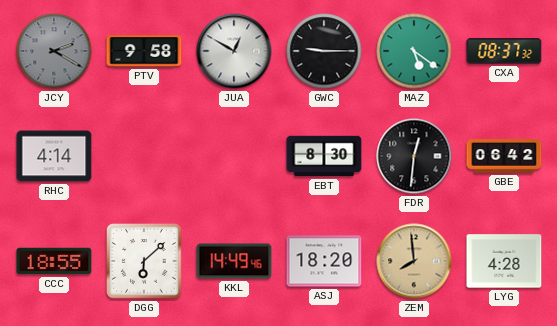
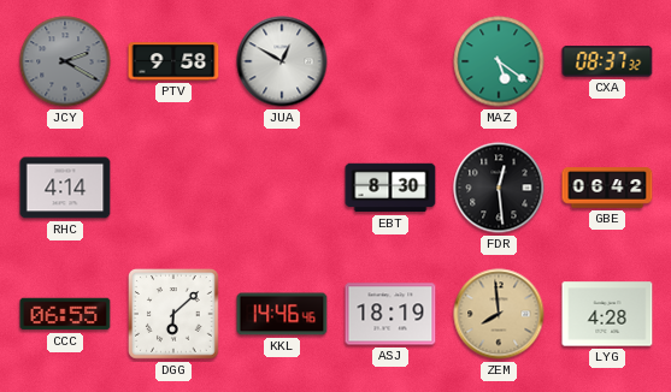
GWC: 9:15 -> none
FDR: 12:31 -> 12:29
CCC: 18:55 -> 06:55
KKL: 14:49 -> 14:46
ASJ: 18:20 -> 18:19
